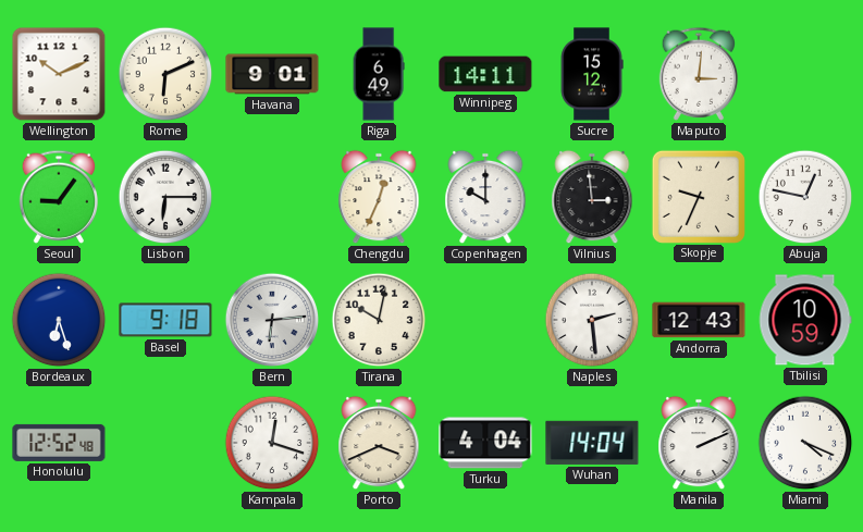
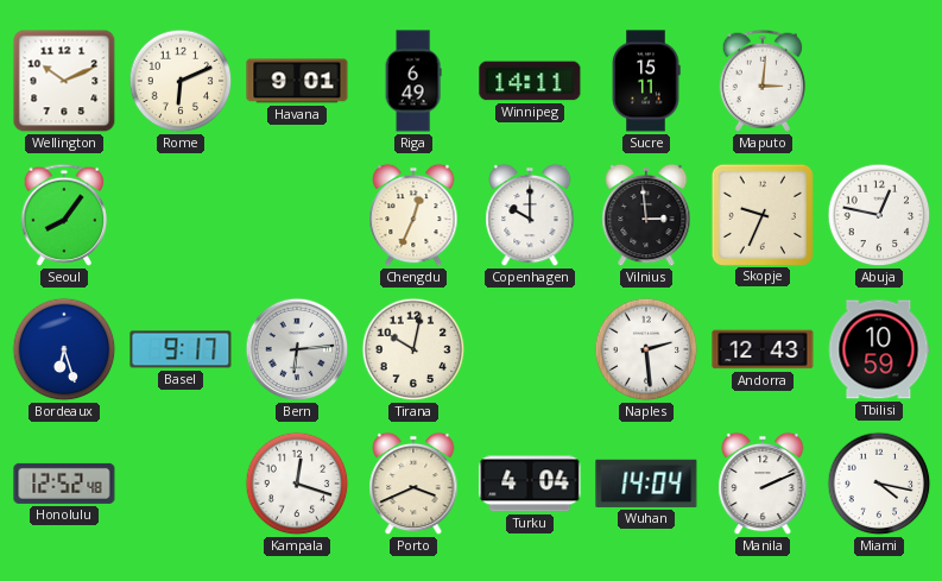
Sucre: 15:12 -> 15:11
Seoul: 9:06 -> 8:06
Lisbon: 6:15 -> none
Basel: 9:18 -> 9:17
Miami: 4:19 -> 4:17
